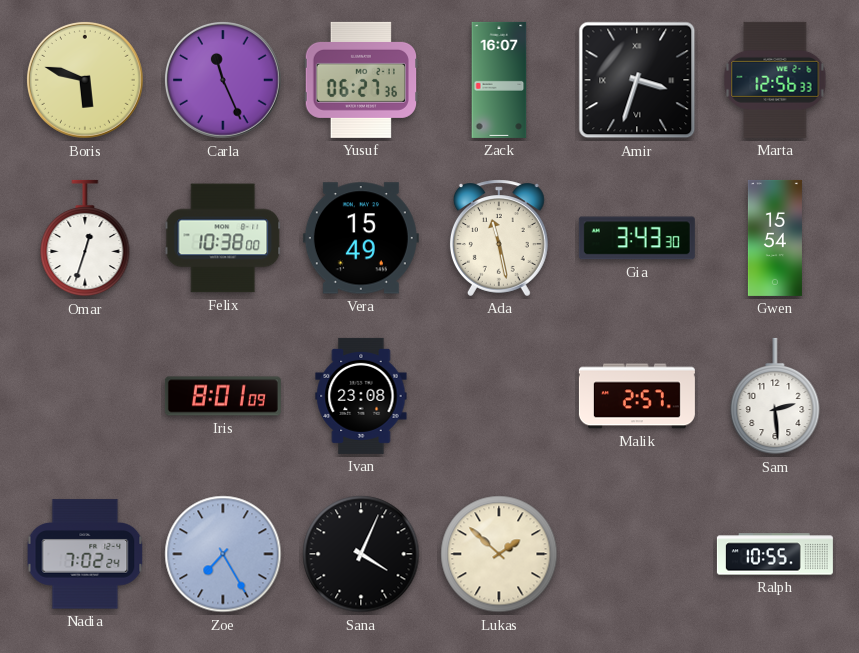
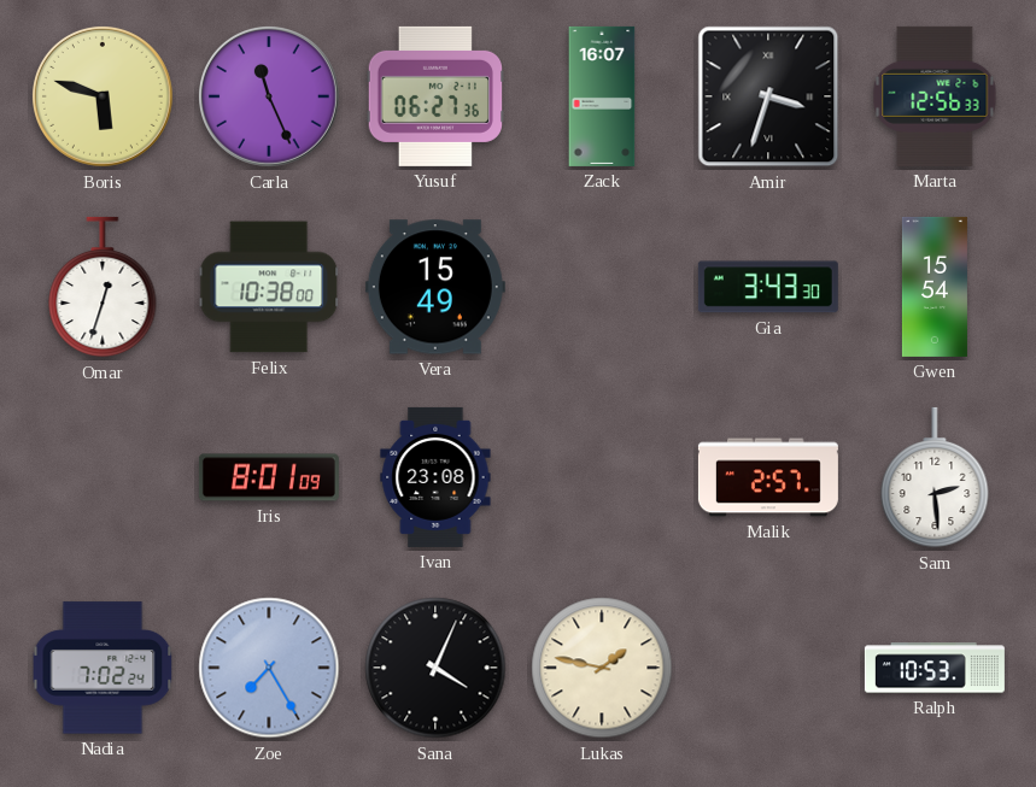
Ada: 11:28 -> none
Lukas: 1:52 -> 1:47
Ralph: 10:55 -> 10:53
